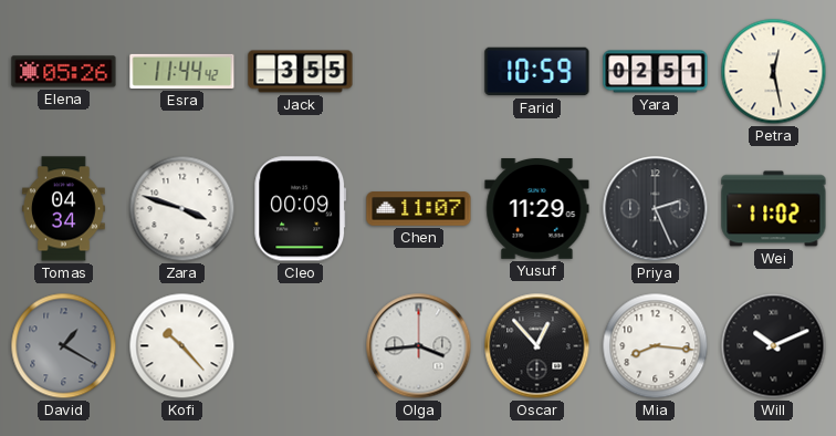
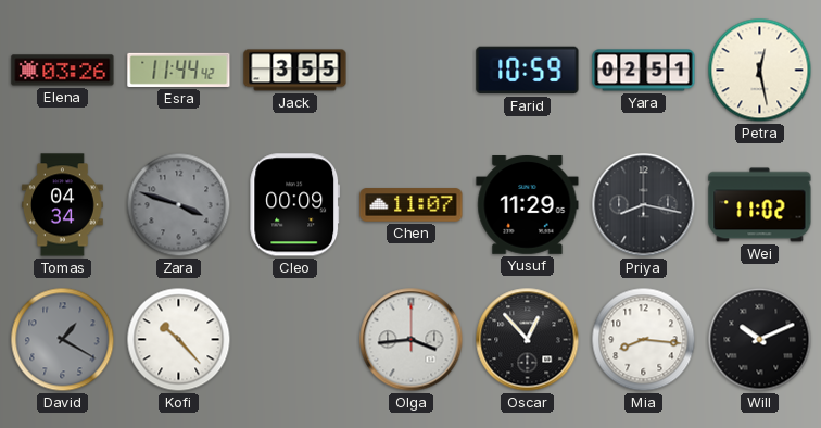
Elena: 05:26 -> 03:26
Zara dial: white -> grey
Priya: 2:26 -> 8:17
